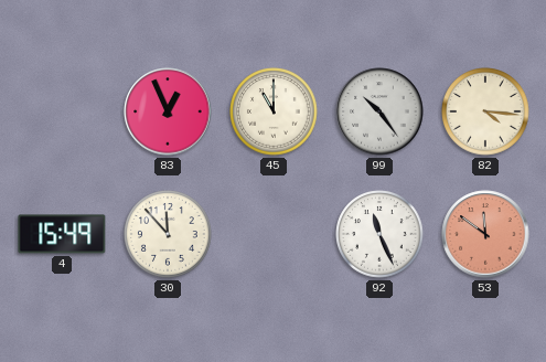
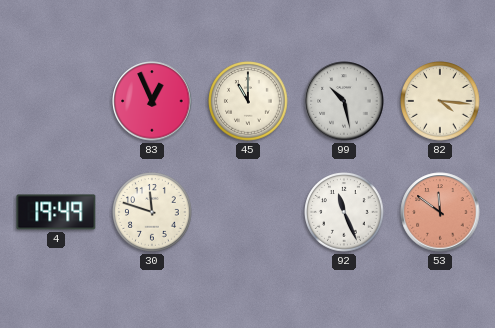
99: 10:24 -> 10:28
4: 15:49 -> 19:49
30: 11:53 -> 11:48
